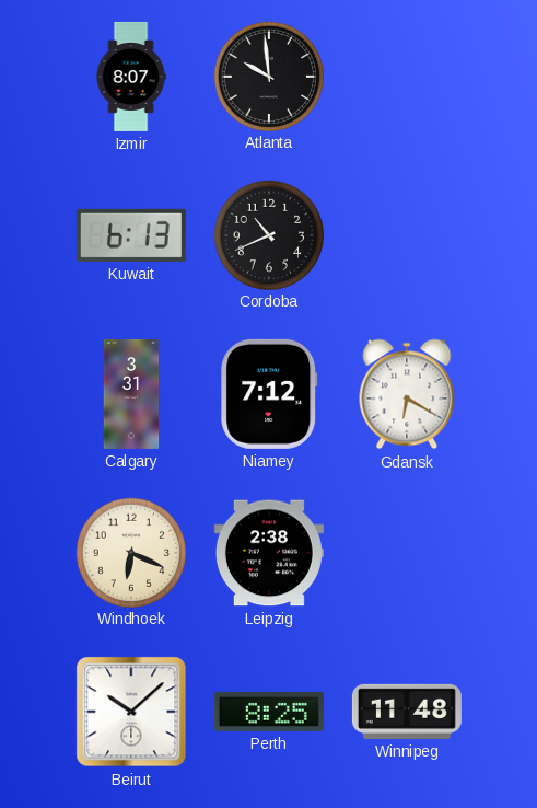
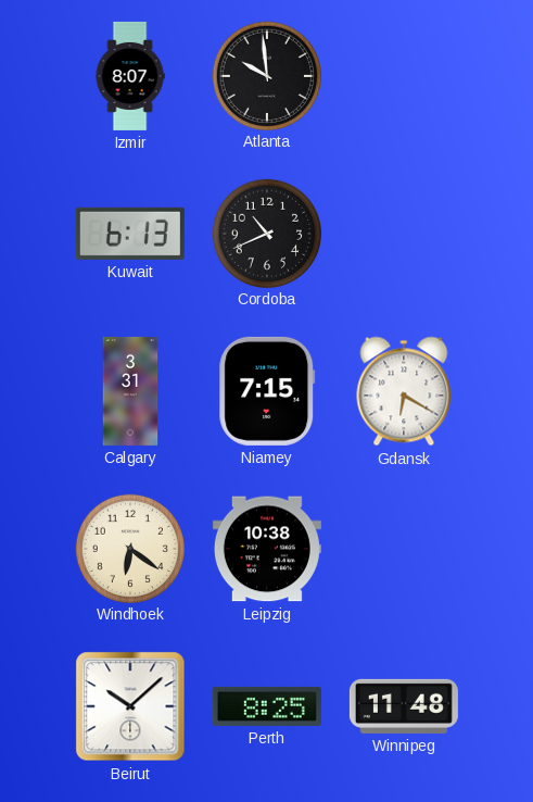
Niamey: 7:12 -> 7:15
Windhoek: 6:19 -> 6:21
Leipzig: 2:38 -> 10:38
